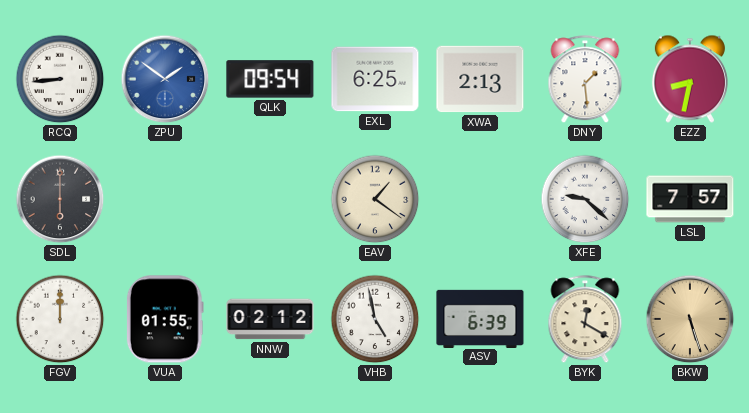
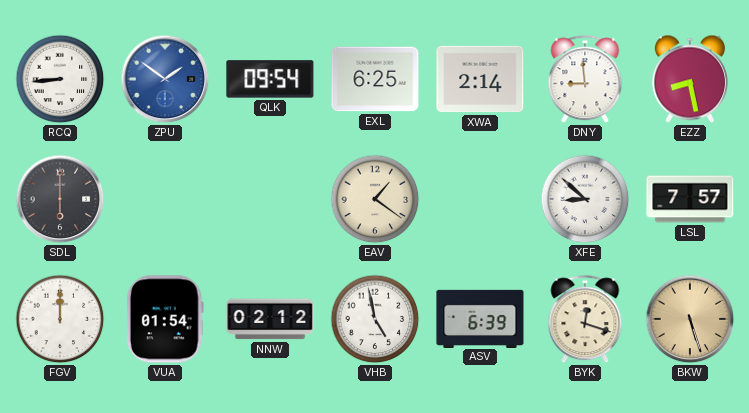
XWA: 2:13 -> 2:14
DNY: 1:29 -> 8:59
EZZ: 8:32 -> 8:28
XFE: 9:22 -> 8:52
VUA: 01:55 -> 01:54
BYK: 12:20 -> 12:18
